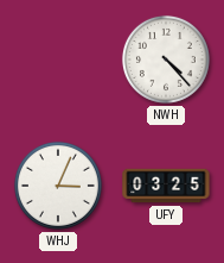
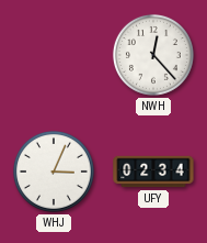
NWH: 4:23 -> 12:23
UFY: 03:25 -> 02:34
